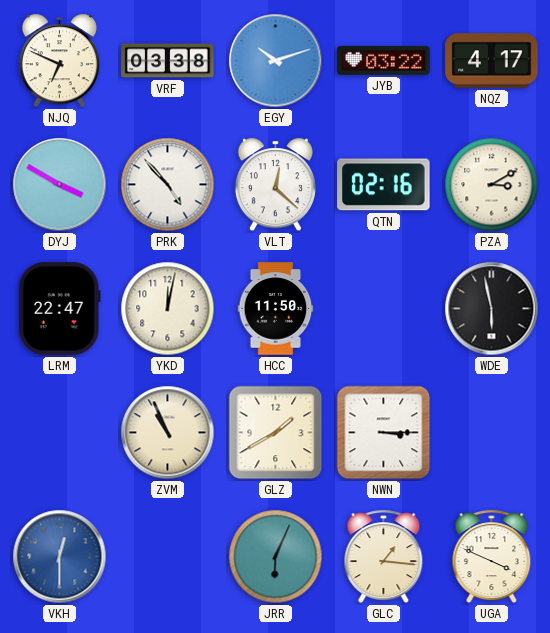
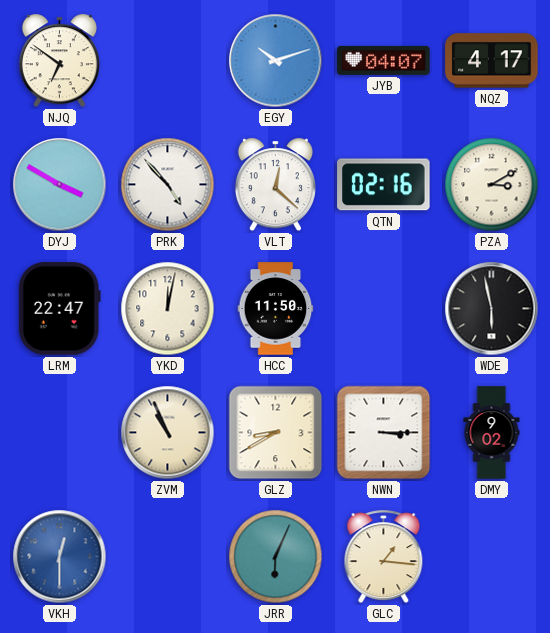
NJQ: 6:49 -> 6:51
VRF: 03:38 -> none
JYB: 03:22 -> 04:07
GLZ: 1:40 -> 8:40
DMY: none -> 9:02
UGA: 3:49 -> none
